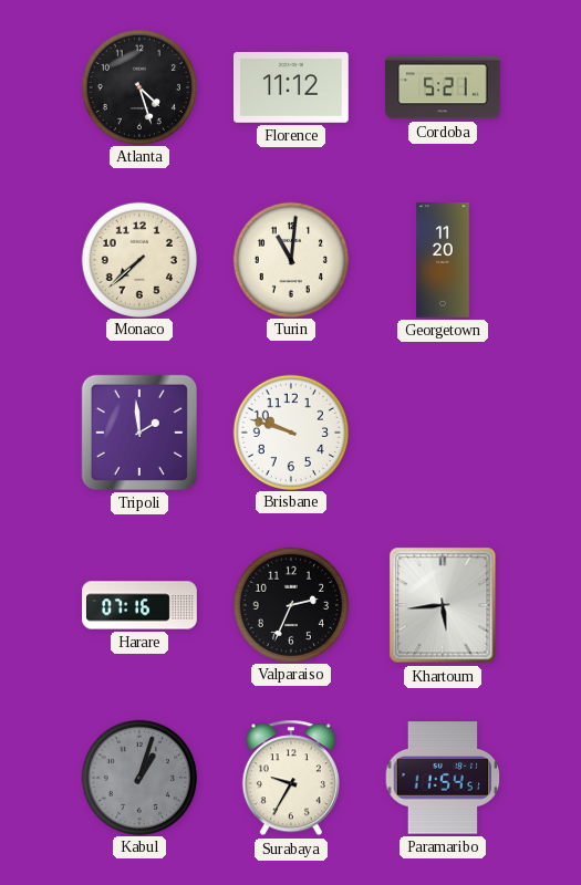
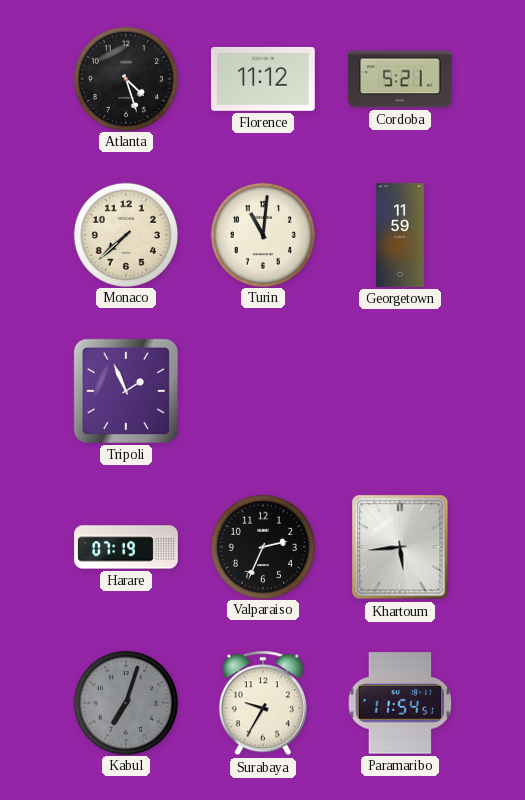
Georgetown: 11:20 -> 11:59
Tripoli: 1:59 -> 1:56
Brisbane: 9:48 -> none
Harare: 07:16 -> 07:19
Kabul: 1:03 -> 7:03
